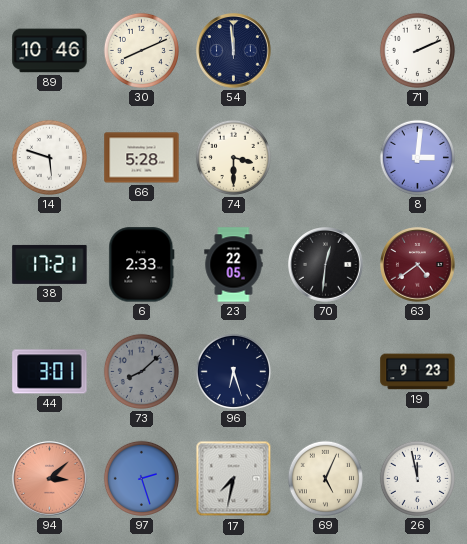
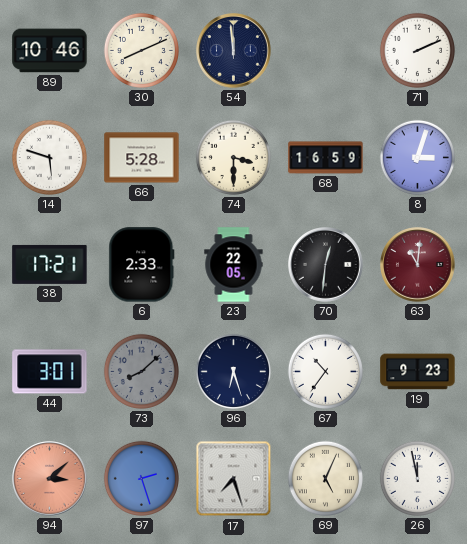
68: none -> 16:59
8: 3:01 -> 3:03
63: 4:39 -> 11:01
67: none -> 10:36
17: 7:32 -> 7:27
